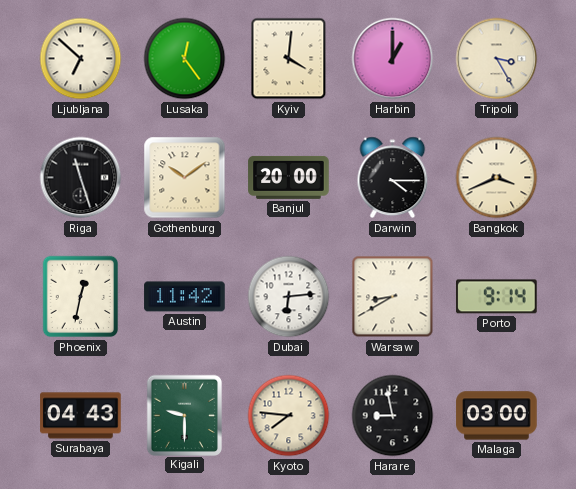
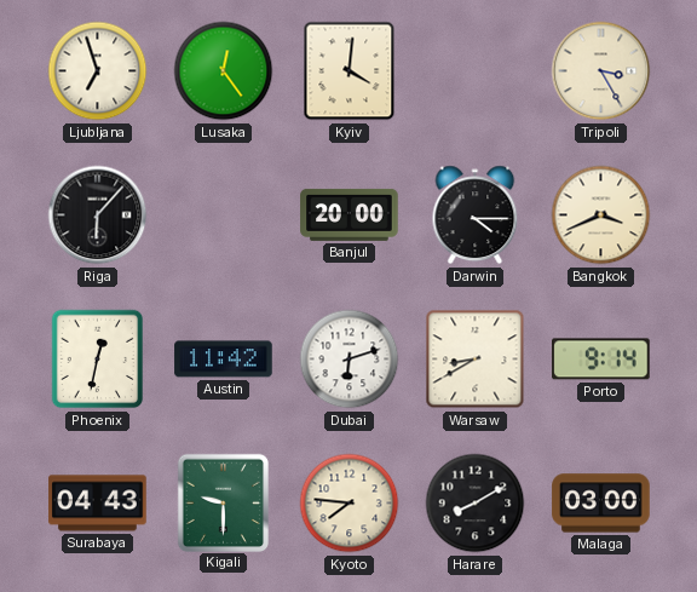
Ljubljana: 6:52 -> 6:57
Harbin: 1:00 -> none
Riga: 11:27 -> 6:07
Gothenburg: 10:09 -> none
Dubai: 6:14 -> 6:12
Harare: 8:58 -> 8:10
